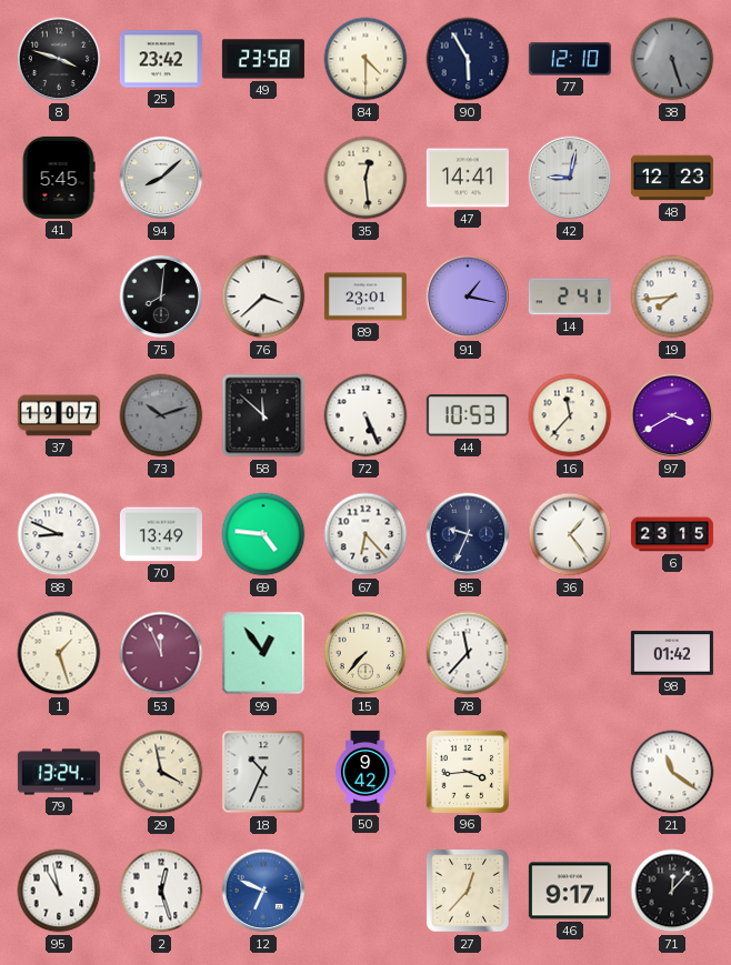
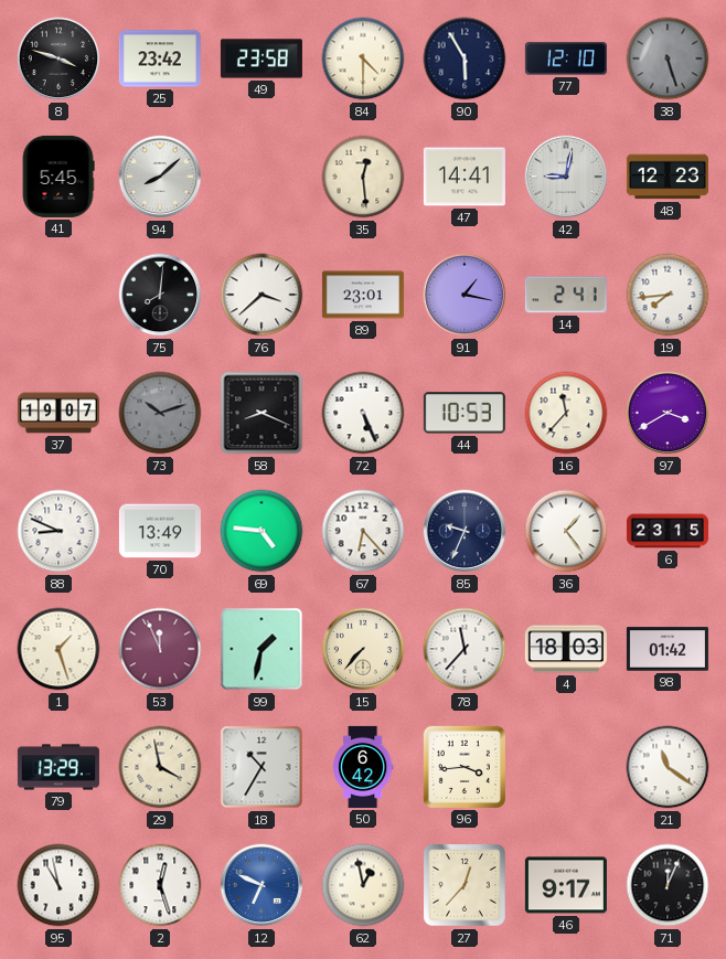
58: 11:52 -> 8:19
99: 12:54 -> 1:32
4: none -> 18:03
79: 13:24 -> 13:29
18: 10:34 -> 10:35
50: 9:42 -> 6:42
62: none -> 12:58
71: 12:07 -> 12:04
